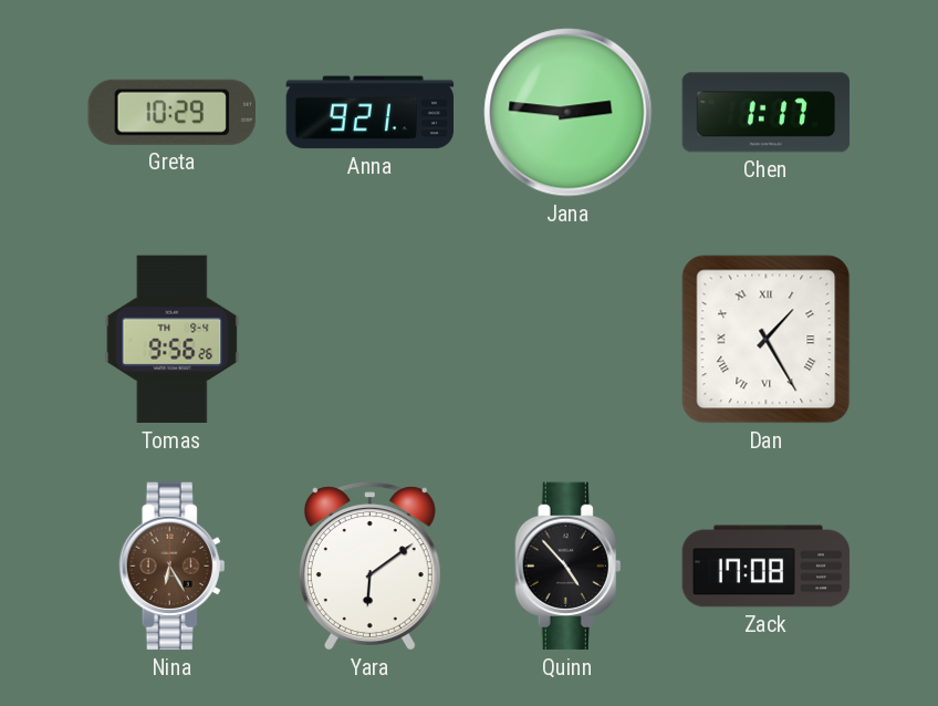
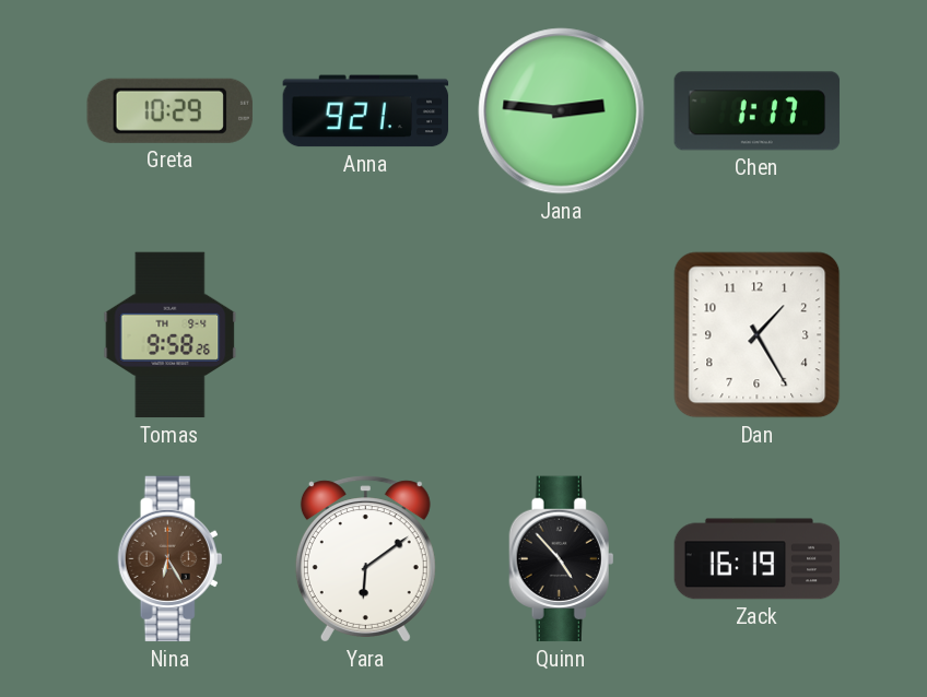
Tomas: 9:56 -> 9:58
Dan numerals: Roman -> Arabic
Zack: 17:08 -> 16:19
